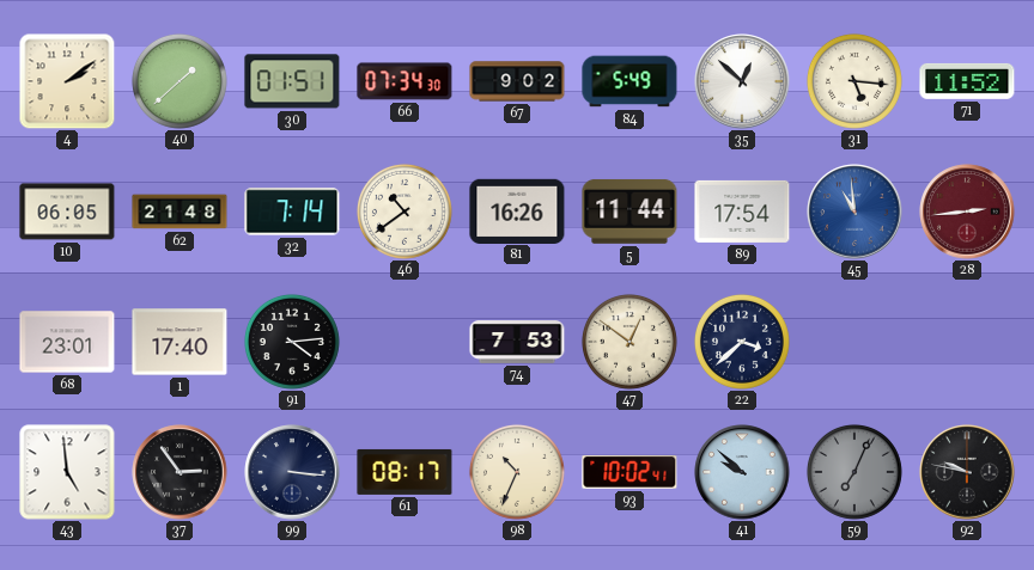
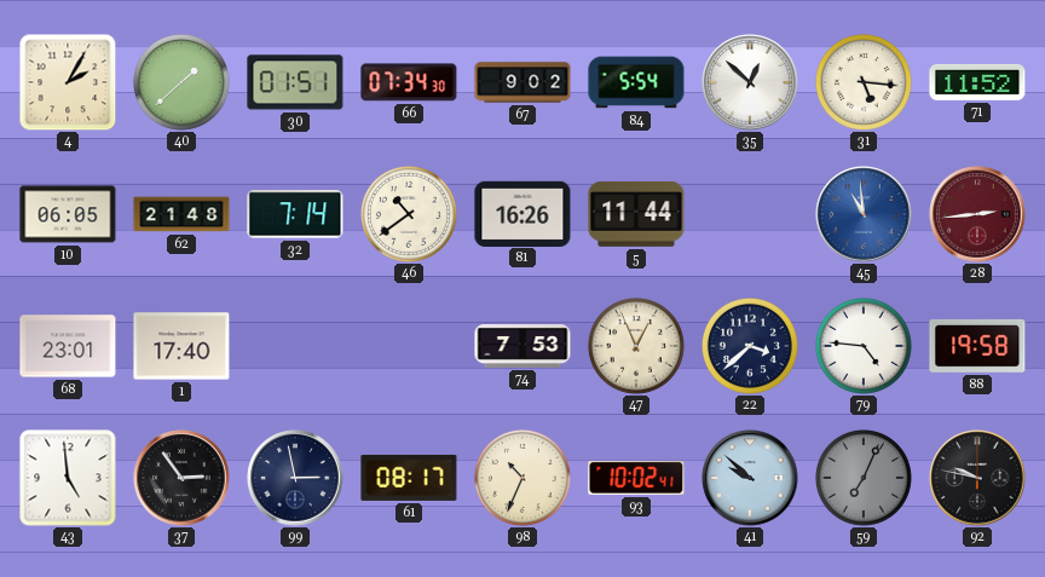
4: 2:09 -> 2:05
84: 5:49 -> 5:54
89: 17:54 -> none
91: 4:14 -> none
47: 12:51 -> 12:56
79: none -> 4:46
88: none -> 19:58
99: 3:16 -> 2:58
